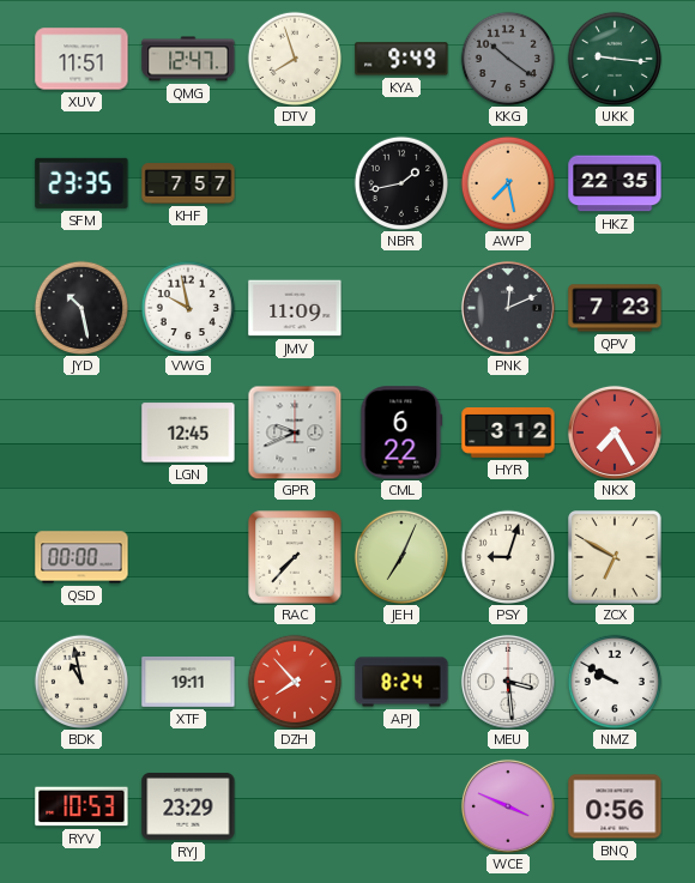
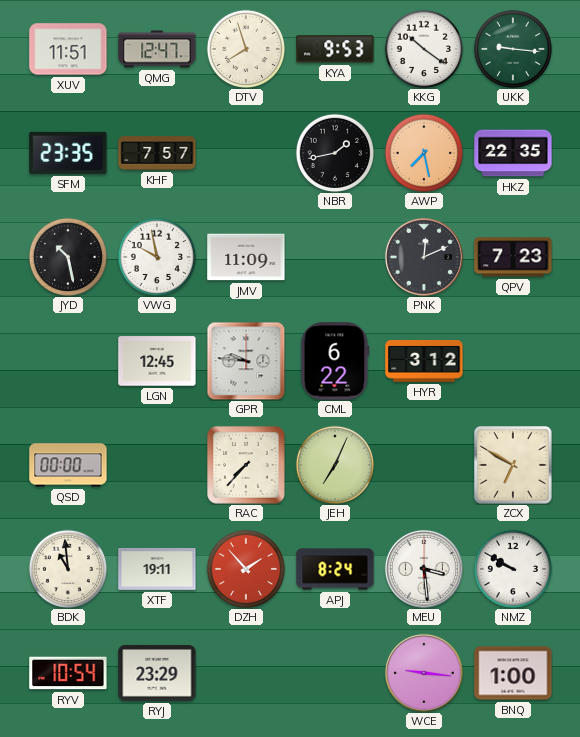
KYA: 9:49 -> 9:53
KKG dial: grey -> white
GPR: 9:41 -> 9:46
NKX: 7:25 -> none
PSY: 9:03 -> none
BDK: 10:58 -> 10:59
DZH: 7:53 -> 1:53
RYV: 10:53 -> 10:54
WCE: 3:49 -> 9:16
BNQ: 0:56 -> 1:00
